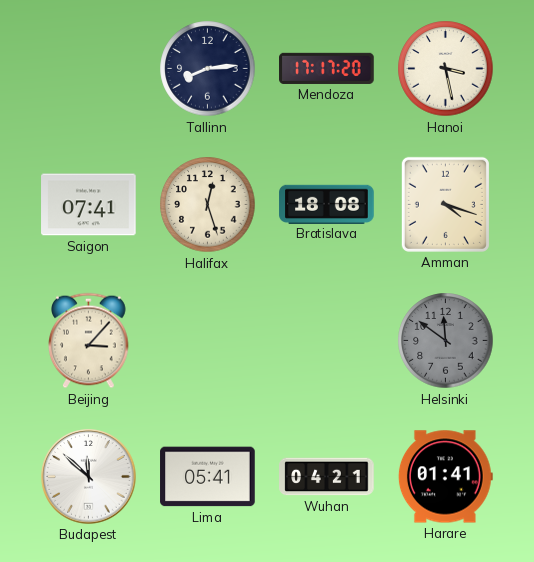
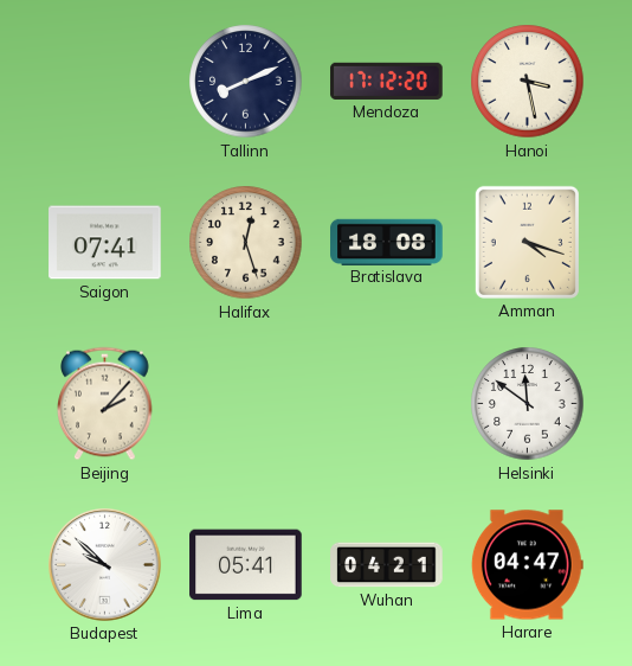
Tallinn: 8:14 -> 8:11
Mendoza: 17:17 -> 17:12
Beijing: 3:07 -> 2:07
Helsinki dial: grey -> white
Budapest: 11:52 -> 9:52
Harare: 01:41 -> 04:47
